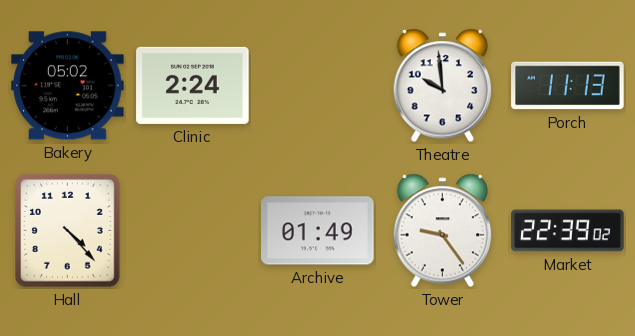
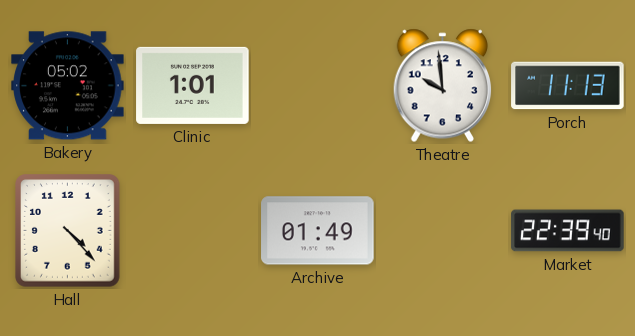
Clinic: 2:24 -> 1:01
Tower: 9:24 -> none
Market: 22:39:02 -> 22:39:40
